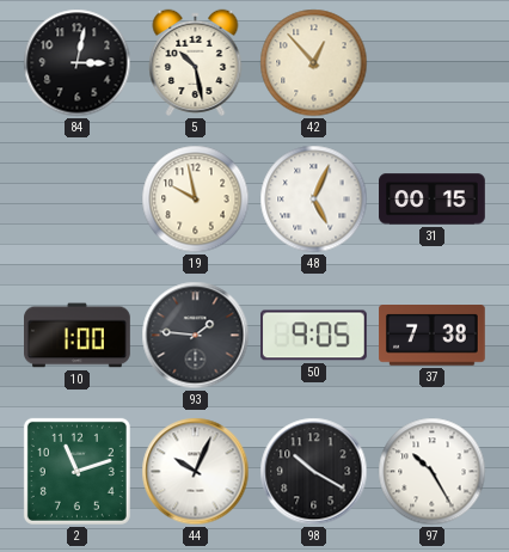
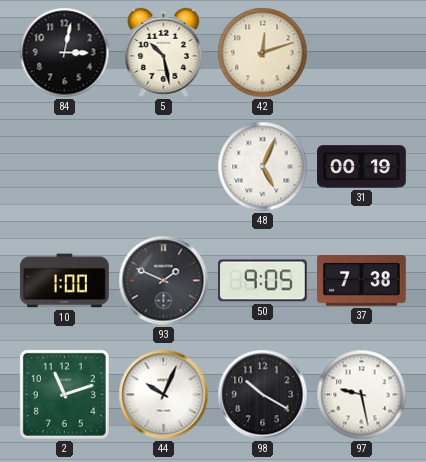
42: 12:53 -> 12:12
19: 9:58 -> none
31: 00:15 -> 00:19
93: 1:46 -> 1:49
97: 10:25 -> 9:28
